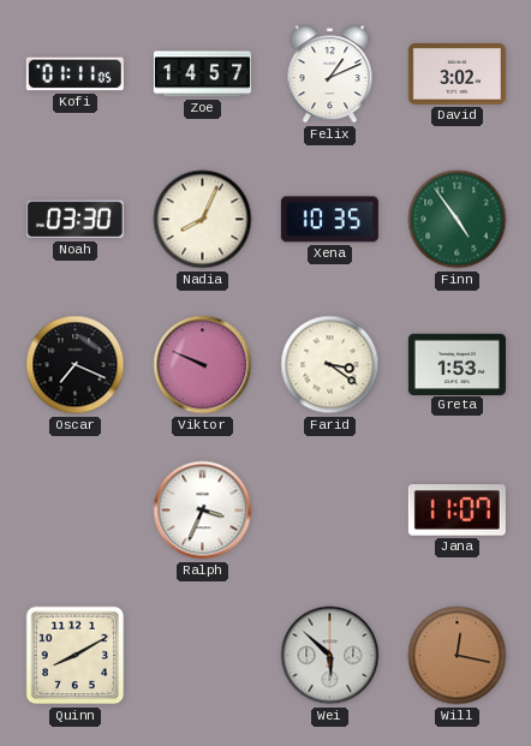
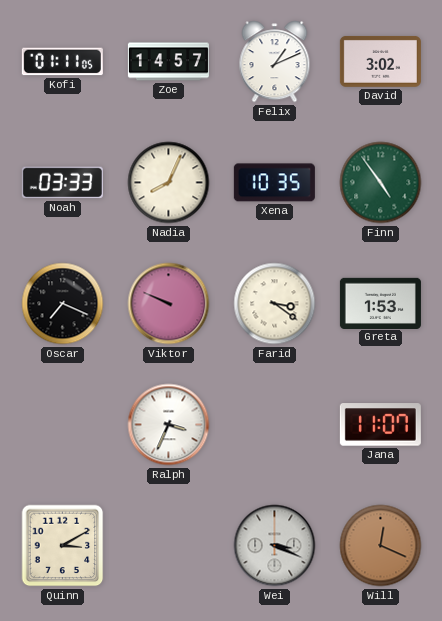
Noah: 03:30 -> 03:33
Quinn: 8:10 -> 3:10
Wei: 5:52 -> 3:19
Will: 12:17 -> 12:19
